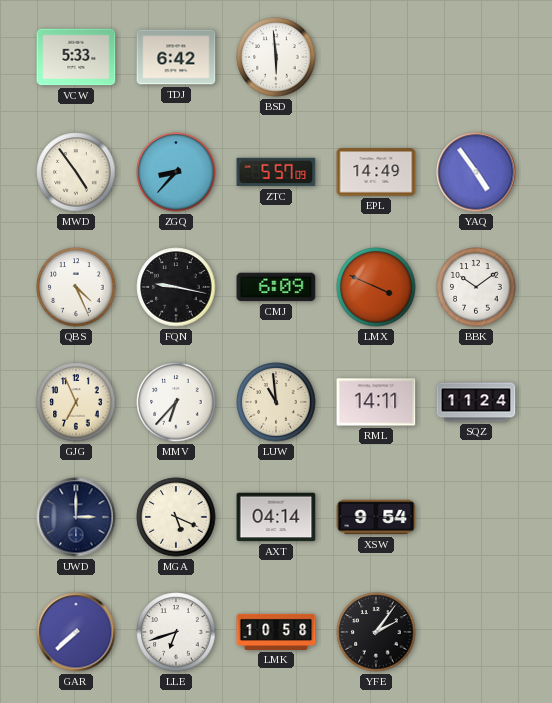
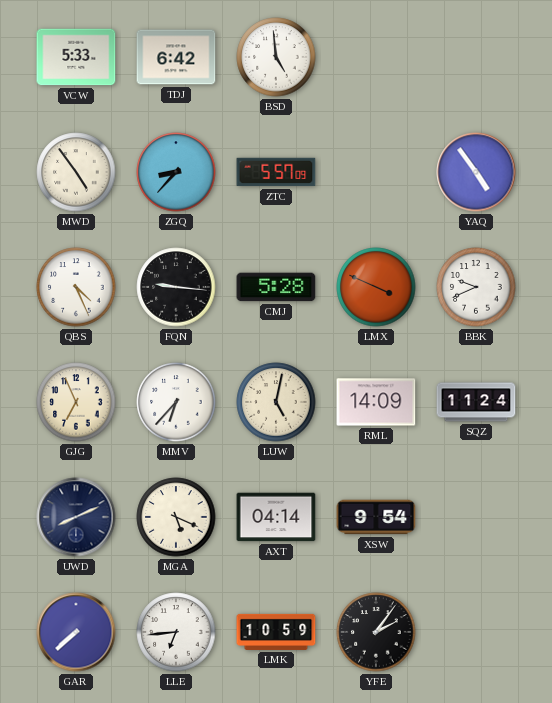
BSD: 5:59 -> 4:59
EPL: 14:49 -> none
FQN: 9:17 -> 9:16
CMJ: 6:09 -> 5:28
BBK: 10:09 -> 9:41
LUW: 10:59 -> 5:02
RML: 14:11 -> 14:09
UWD: 3:00 -> 8:11
LLE: 6:42 -> 6:44
LMK: 10:58 -> 10:59
